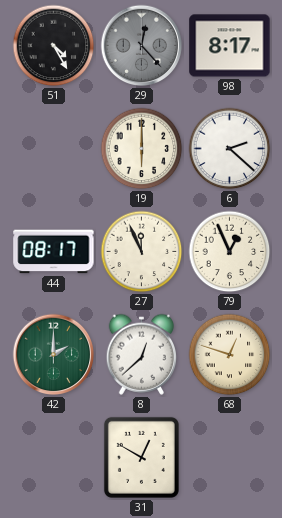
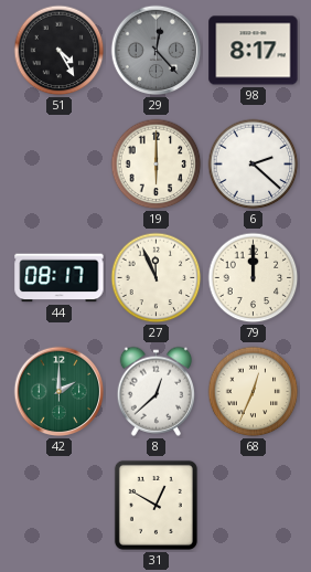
79: 12:56 -> 12:00
68: 12:48 -> 12:34
